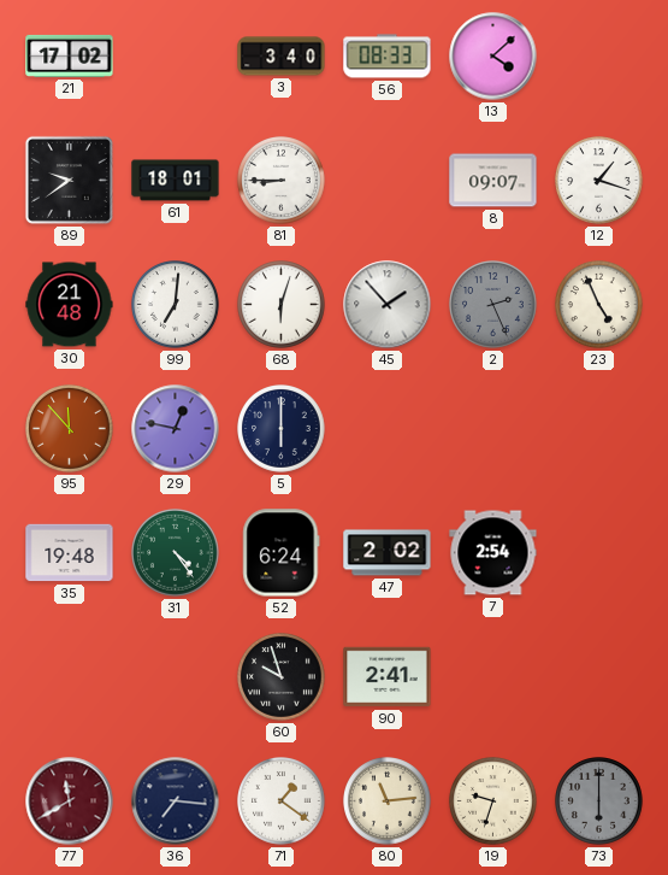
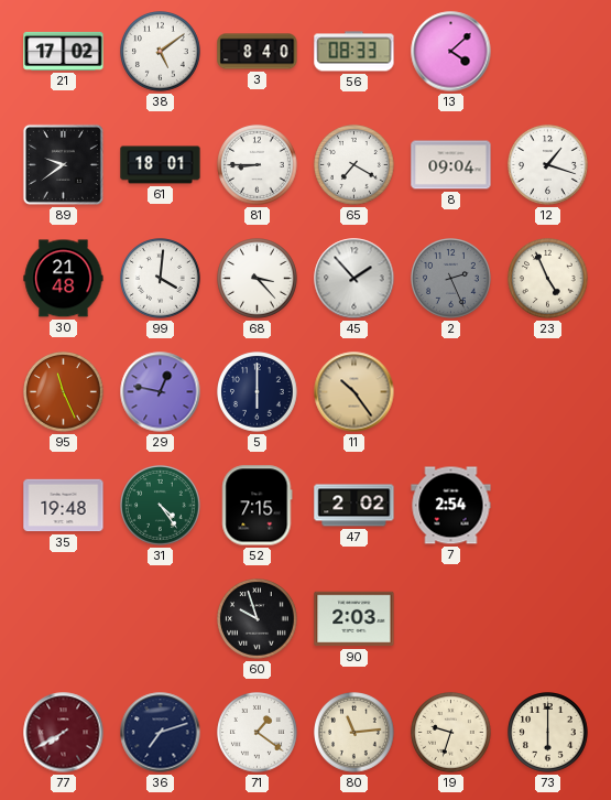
38: none -> 5:09
3: 3:40 -> 8:40
65: none -> 7:20
8: 09:07 -> 09:04
99: 7:01 -> 4:01
68: 6:03 -> 3:23
95: 11:53 -> 11:26
11: none -> 10:24
52: 6:24 -> 7:15
90: 2:41 -> 2:03
77: 11:40 -> 7:40
36: 7:16 -> 7:12
73 dial: grey -> cream
